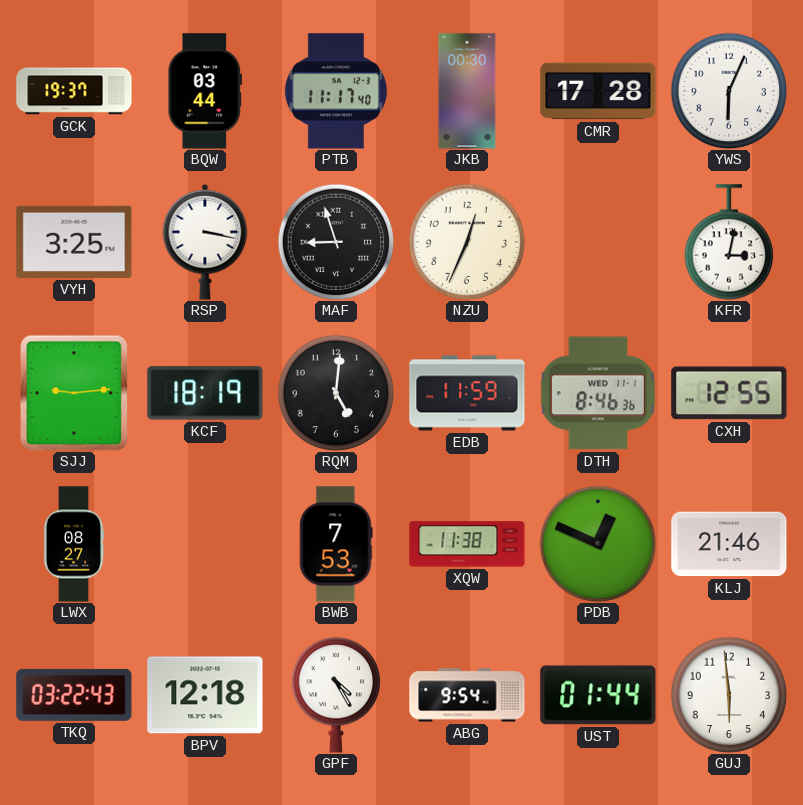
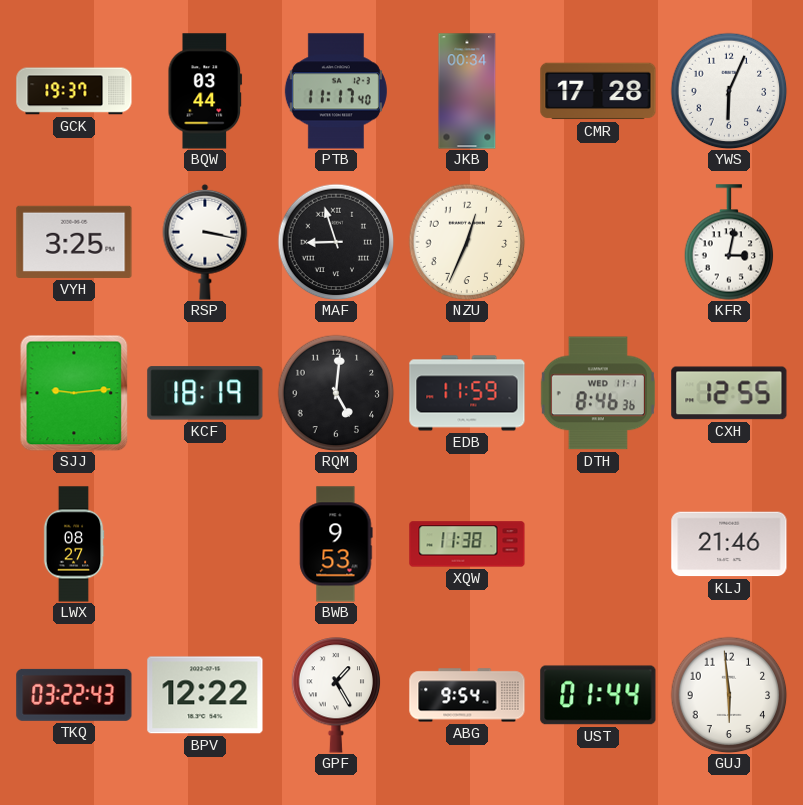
JKB: 00:30 -> 00:34
BWB: 7:53 -> 9:53
PDB: 12:49 -> none
BPV: 12:18 -> 12:22
GPF: 4:25 -> 1:25
